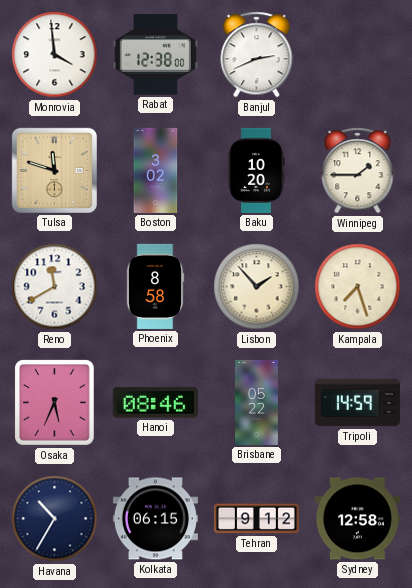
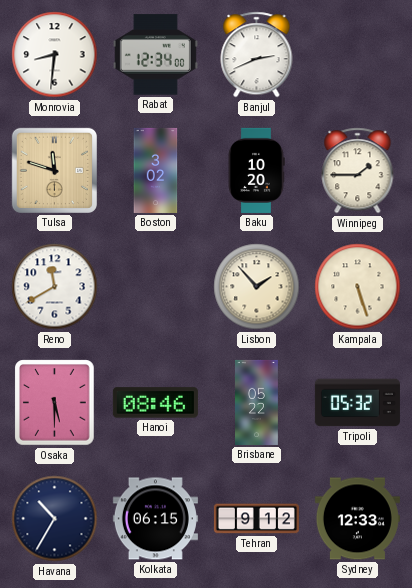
Monrovia: 3:59 -> 8:31
Rabat: 12:38 -> 12:34
Phoenix: 8:58 -> none
Kampala: 7:27 -> 5:27
Osaka: 5:34 -> 5:30
Tripoli: 14:59 -> 05:32
Sydney: 12:58 -> 12:33
